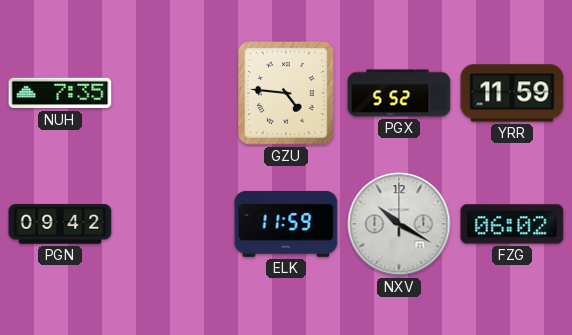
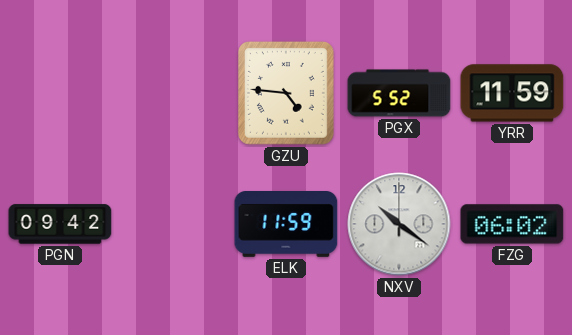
NUH: 7:35 -> none
NXV: 10:20 -> 10:21
